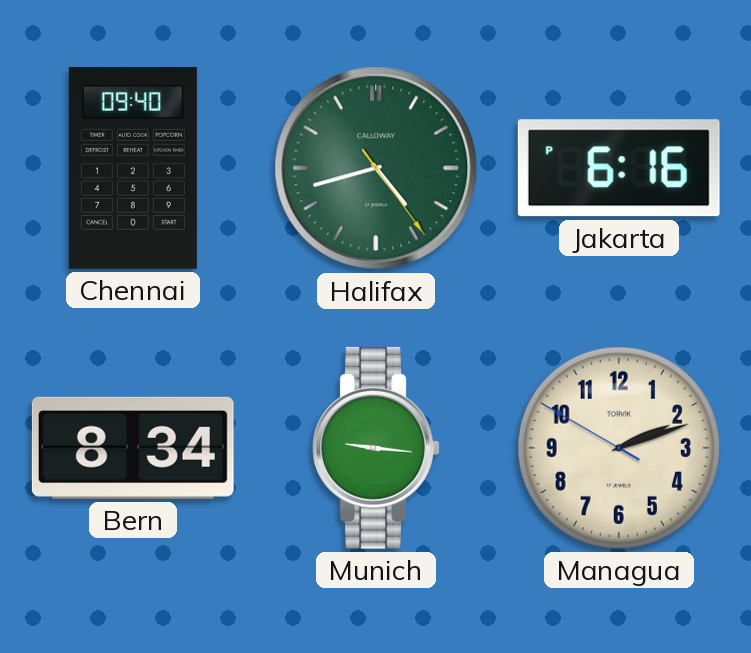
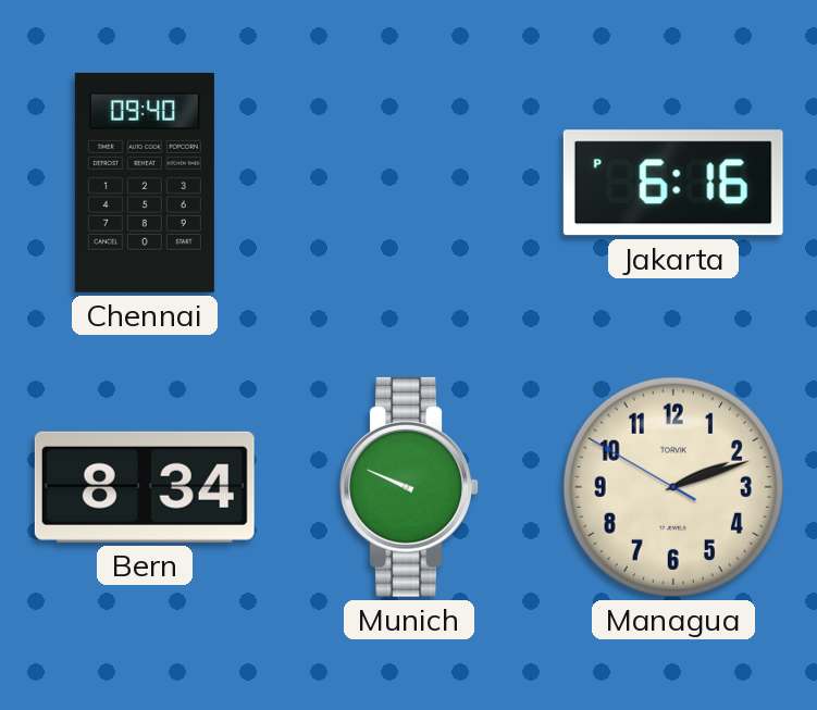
Halifax: 4:42 -> none
Munich: 9:16 -> 9:49
